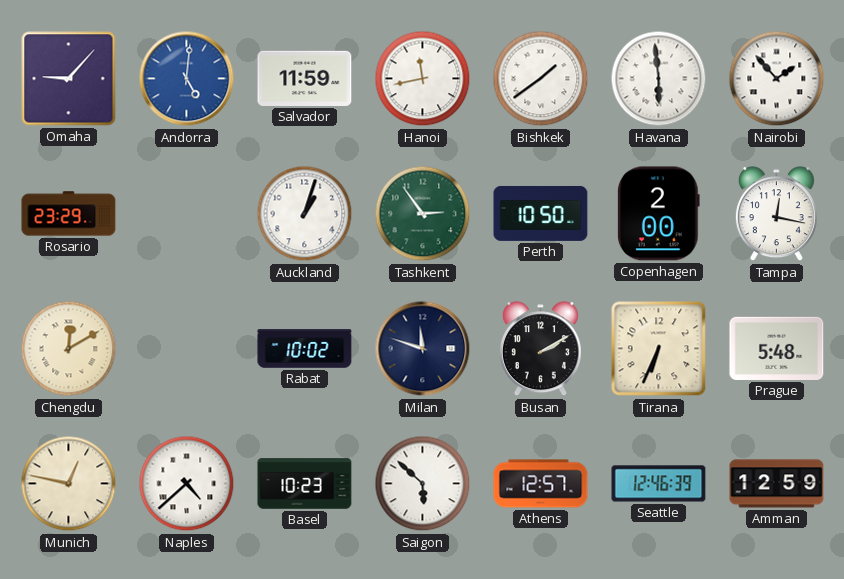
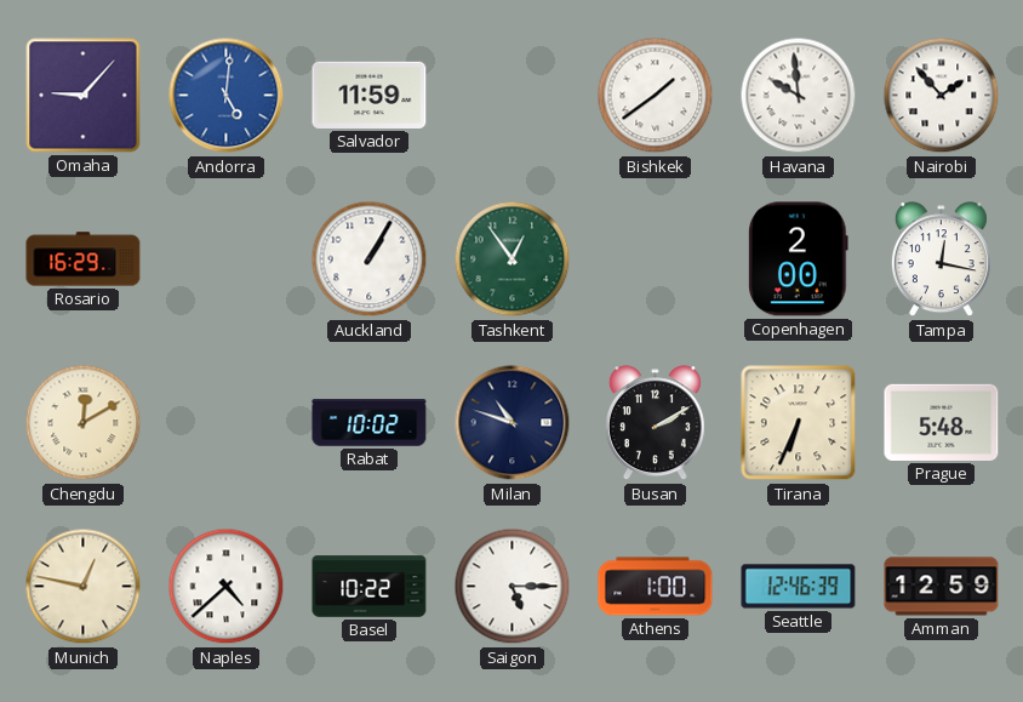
Hanoi: 11:43 -> none
Havana: 5:59 -> 9:59
Rosario: 23:29 -> 16:29
Auckland: 1:03 -> 1:05
Tashkent: 2:54 -> 12:54
Perth: 10:50 -> none
Milan: 11:48 -> 10:48
Basel: 10:23 -> 10:22
Saigon: 5:52 -> 5:15
Athens: 12:57 -> 1:00
